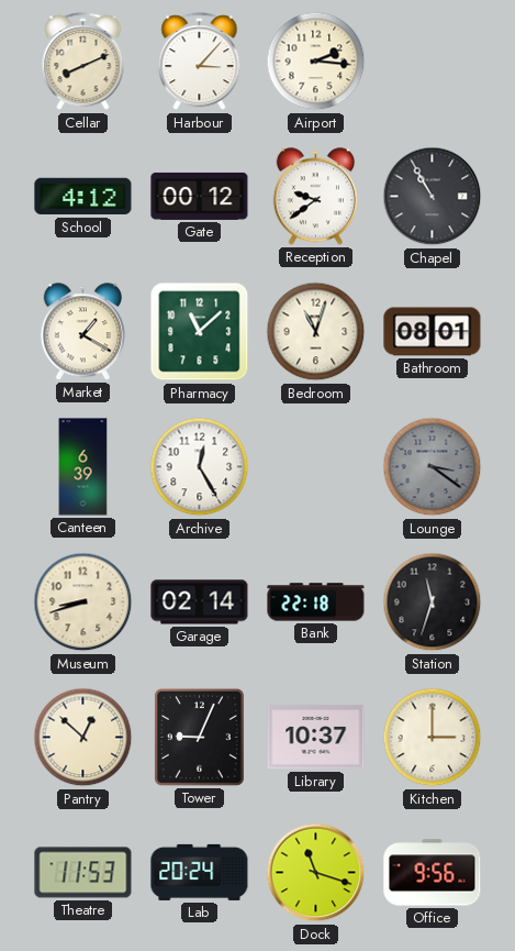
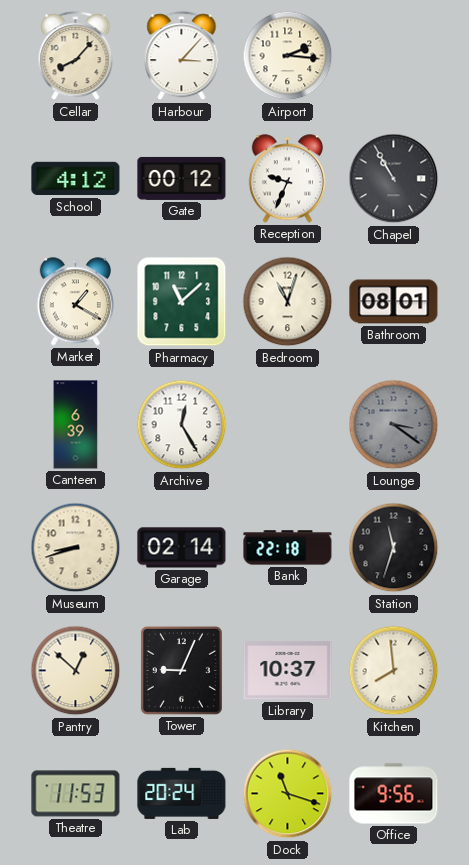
Cellar: 8:11 -> 8:07
Reception: 9:39 -> 9:34
Kitchen: 3:00 -> 7:59
